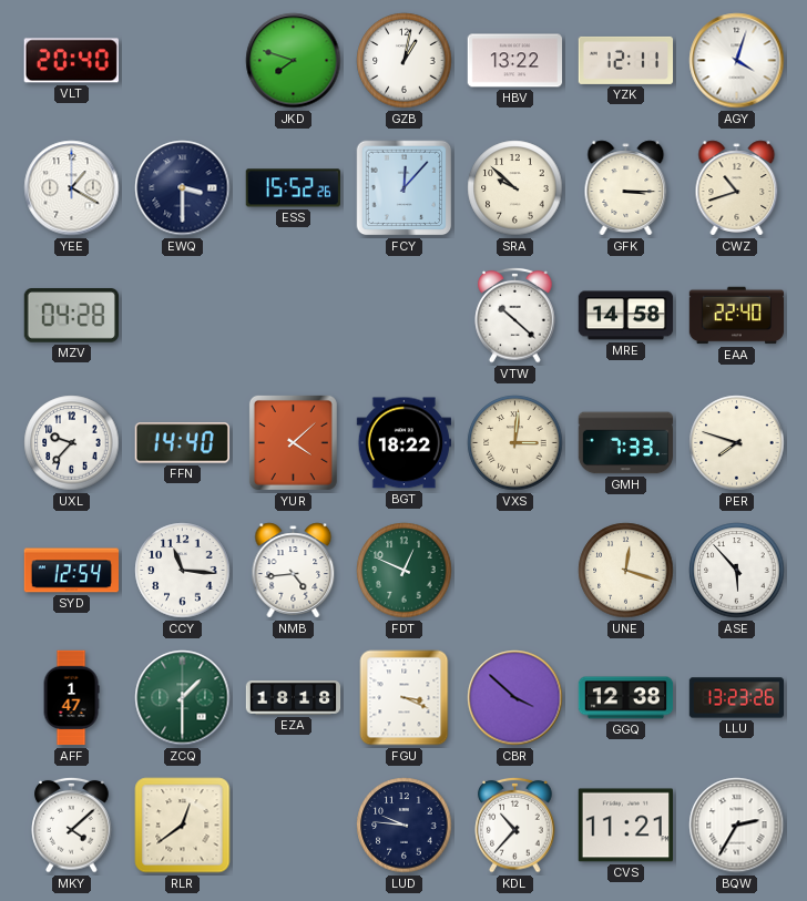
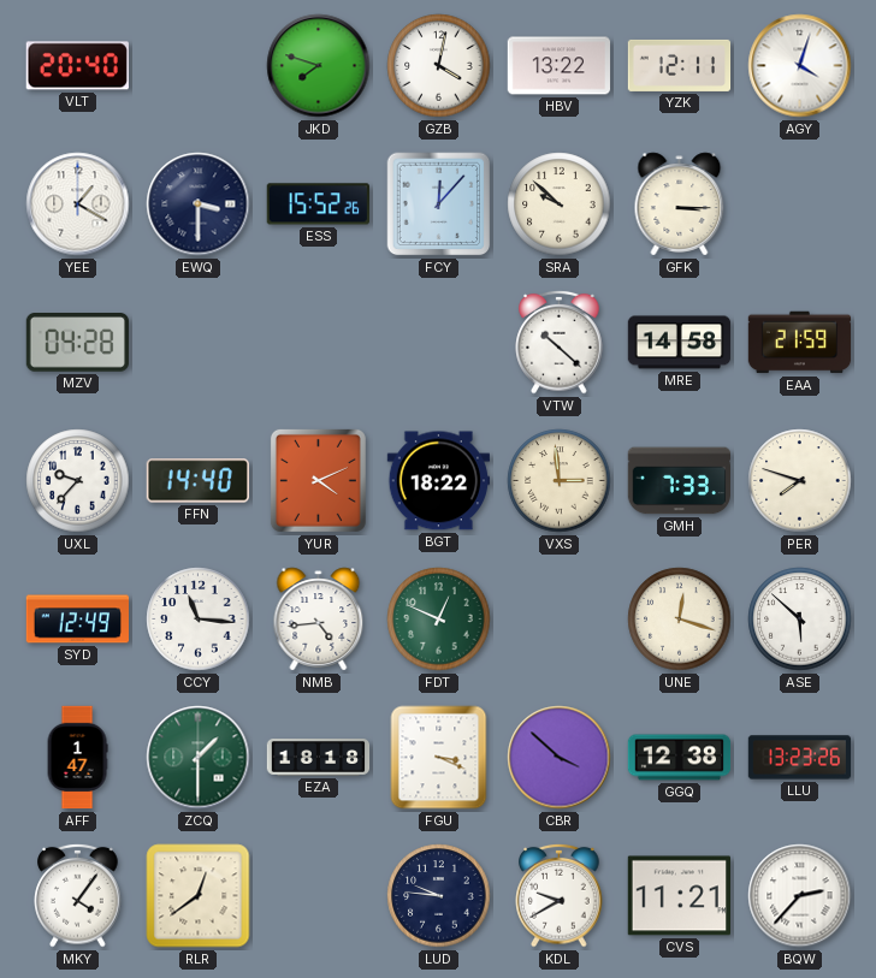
GZB: 1:02 -> 4:02
CWZ: 10:42 -> none
EAA: 22:40 -> 21:59
YUR: 4:08 -> 4:11
VXS: 3:01 -> 2:59
SYD: 12:54 -> 12:49
ASE: 5:53 -> 5:52
MKY: 4:08 -> 4:06
KDL: 10:37 -> 9:40
BQW: 2:35 -> 2:37
